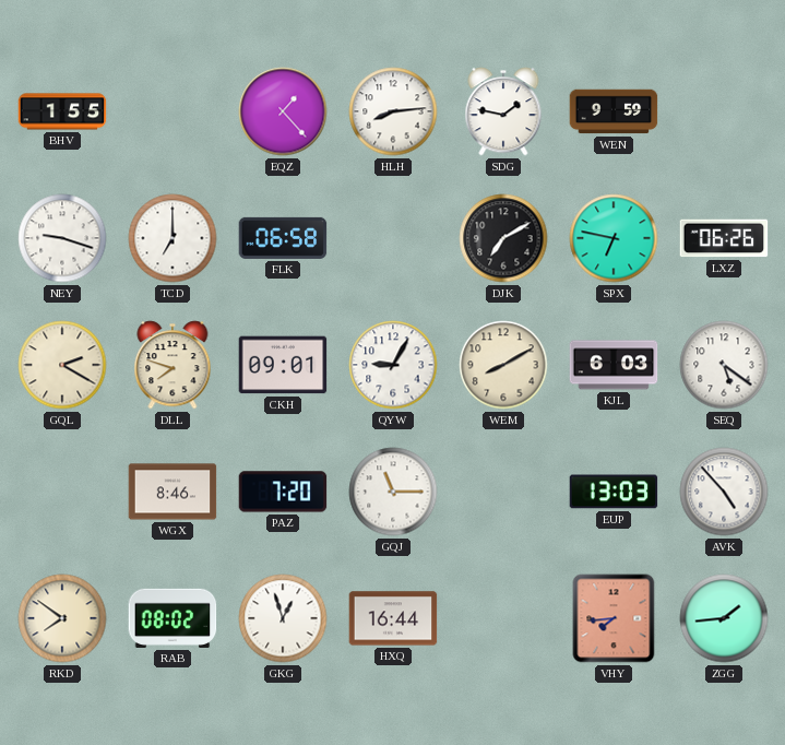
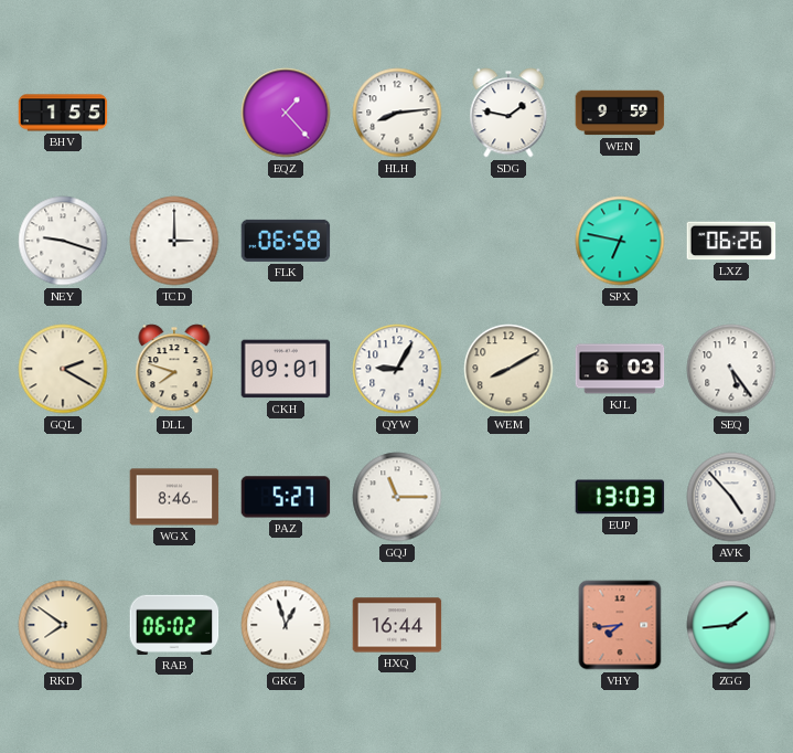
TCD: 7:00 -> 3:00
DJK: 7:10 -> none
SEQ: 5:21 -> 5:24
PAZ: 7:20 -> 5:27
RAB: 08:02 -> 06:02
